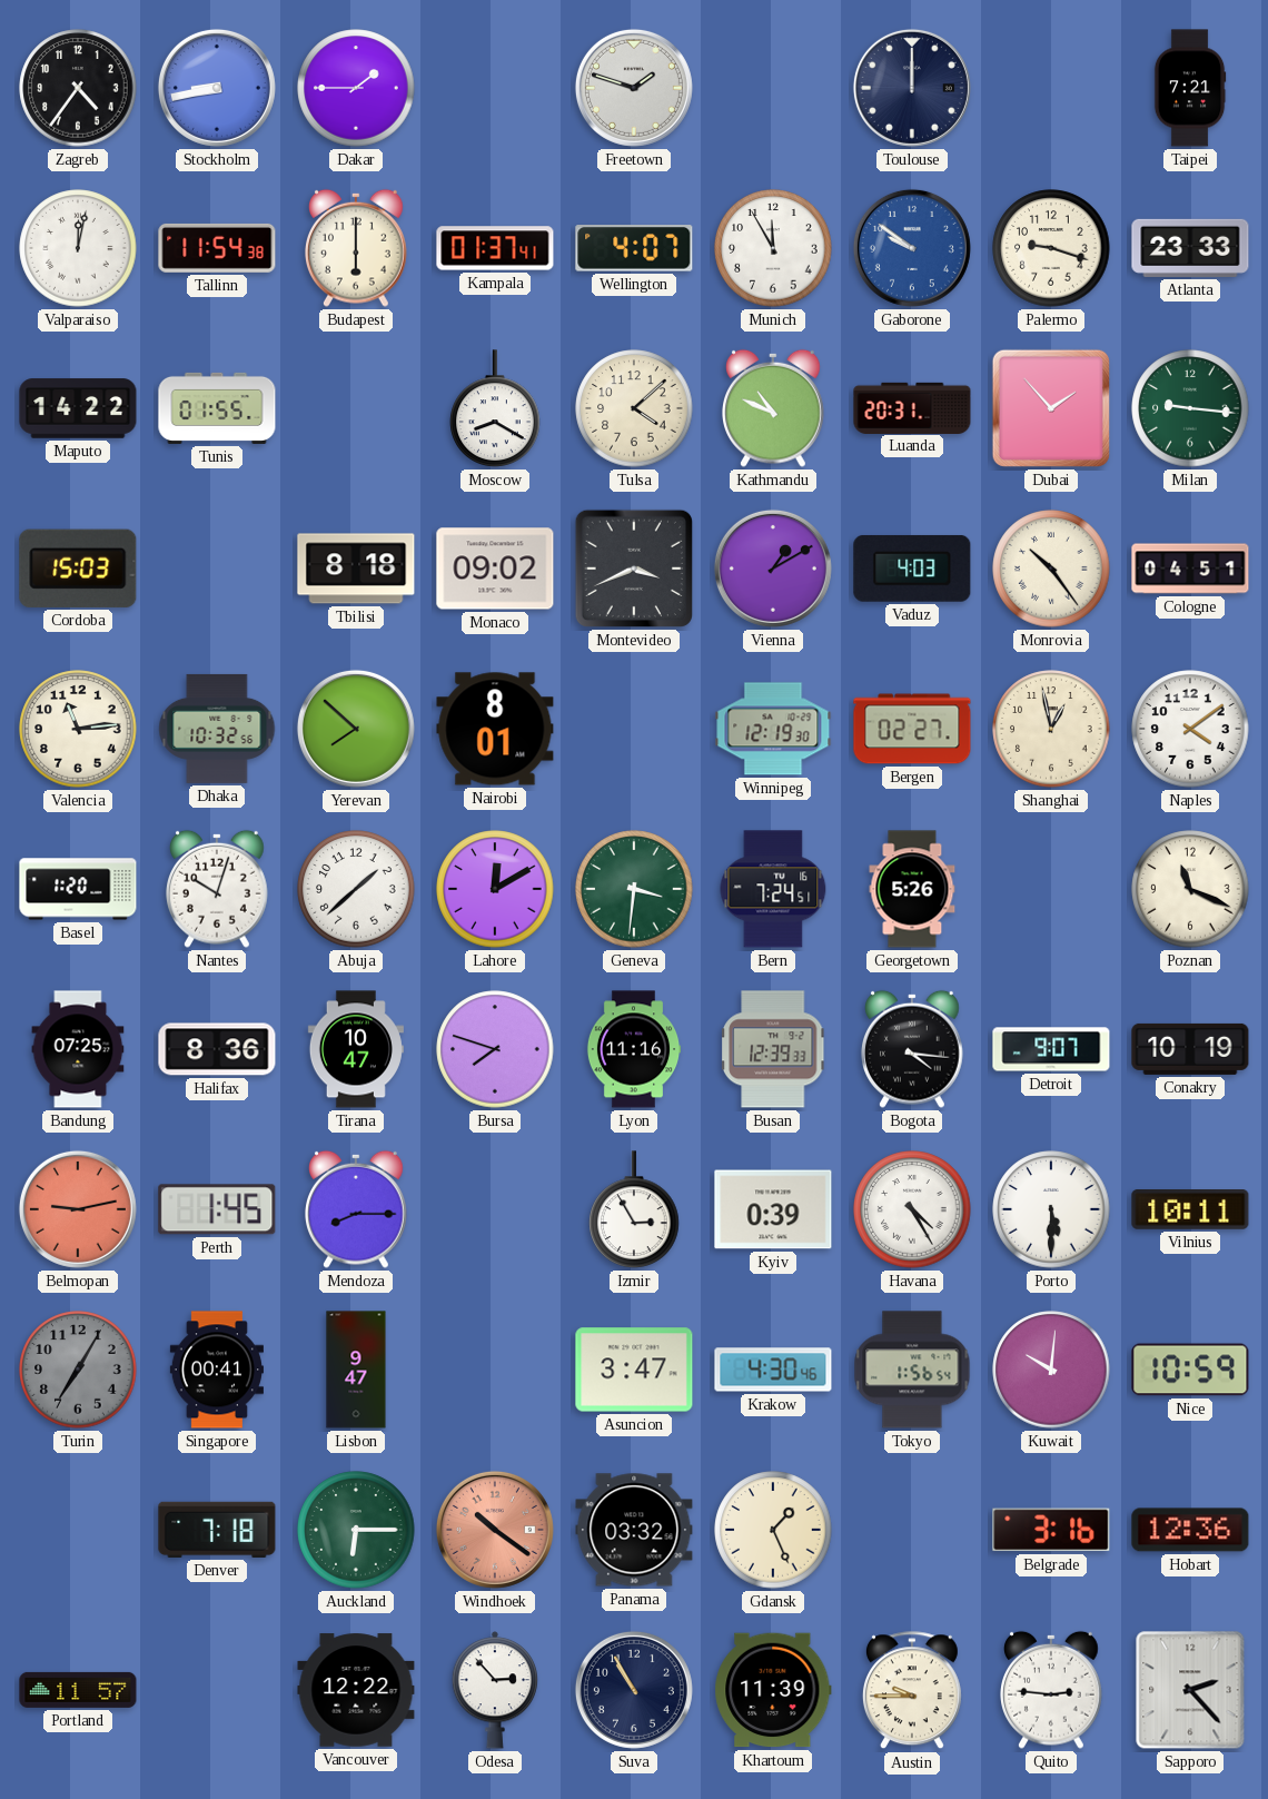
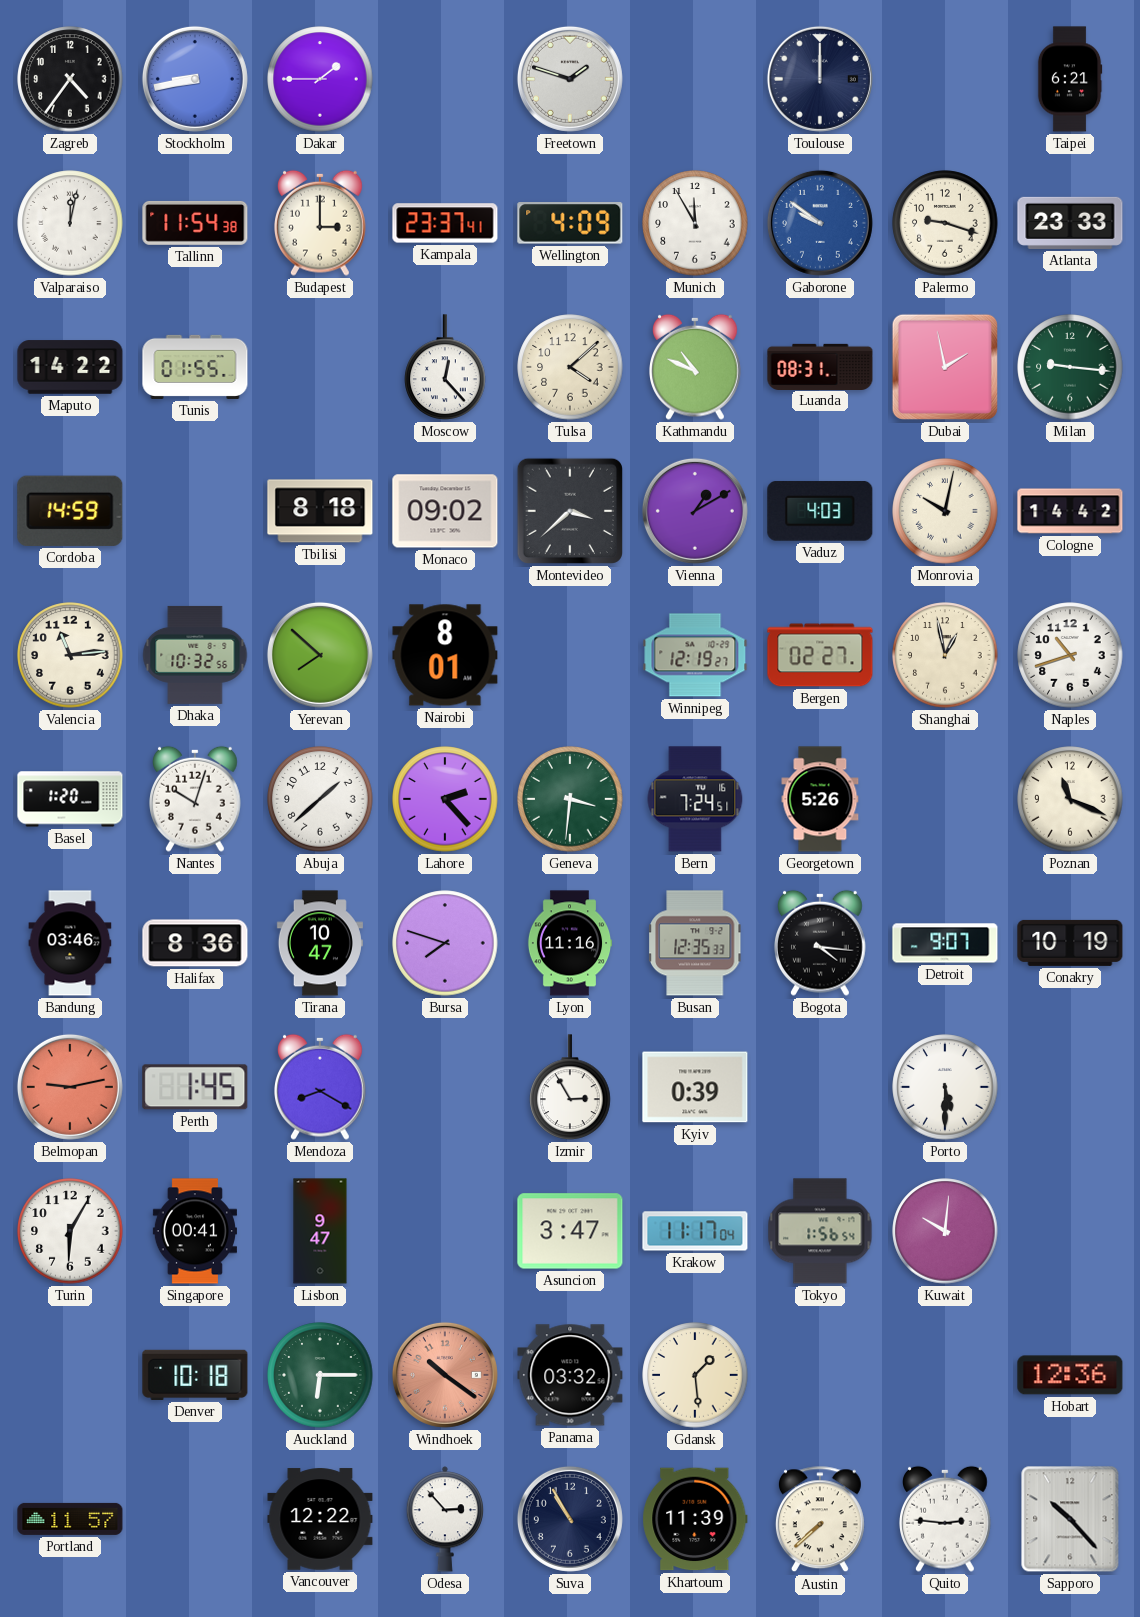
Taipei: 7:21 -> 6:21
Budapest: 6:00 -> 3:00
Kampala: 01:37 -> 23:37
Wellington: 4:07 -> 4:09
Moscow: 8:20 -> 12:23
Luanda: 20:31 -> 08:31
Dubai: 1:53 -> 1:58
Cordoba: 15:03 -> 14:59
Montevideo: 3:41 -> 3:38
Monrovia: 10:24 -> 10:02
Cologne: 04:51 -> 14:42
Winnipeg: 12:19:30 -> 12:19:27
Naples: 4:09 -> 10:42
Lahore: 12:10 -> 2:23
Bandung: 07:25 -> 03:46
Busan: 12:39 -> 12:35
Mendoza: 8:15 -> 8:20
Havana: 4:25 -> none
Vilnius: 10:11 -> none
Turin: 7:05 -> 6:05
Turin dial: grey -> white
Krakow: 4:30 -> 11:17
Nice: 10:59 -> none
Denver: 7:18 -> 10:18
Gdansk: 1:26 -> 1:29
Belgrade: 3:16 -> none
Austin: 9:45 -> 7:38
Sapporo: 2:23 -> 10:23
